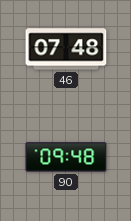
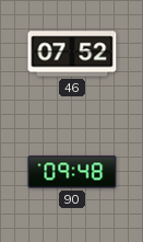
46: 07:48 -> 07:52
